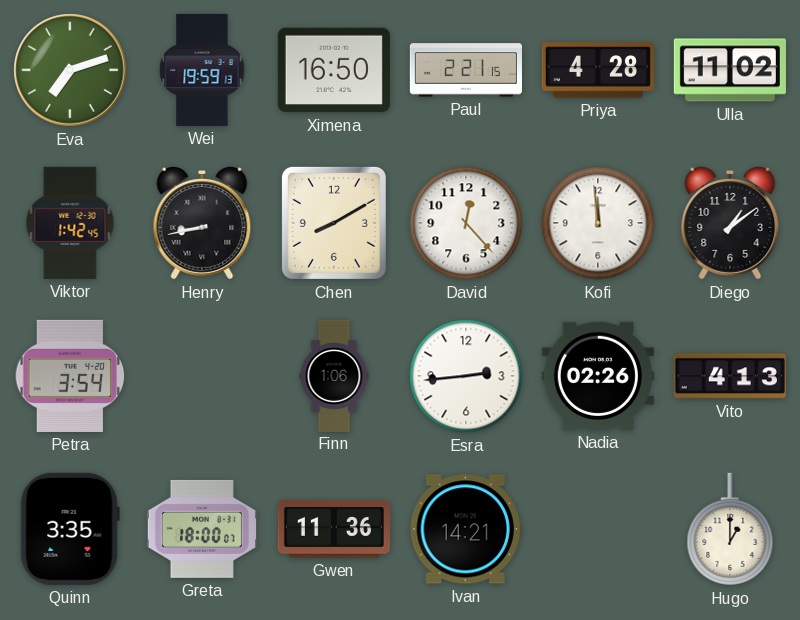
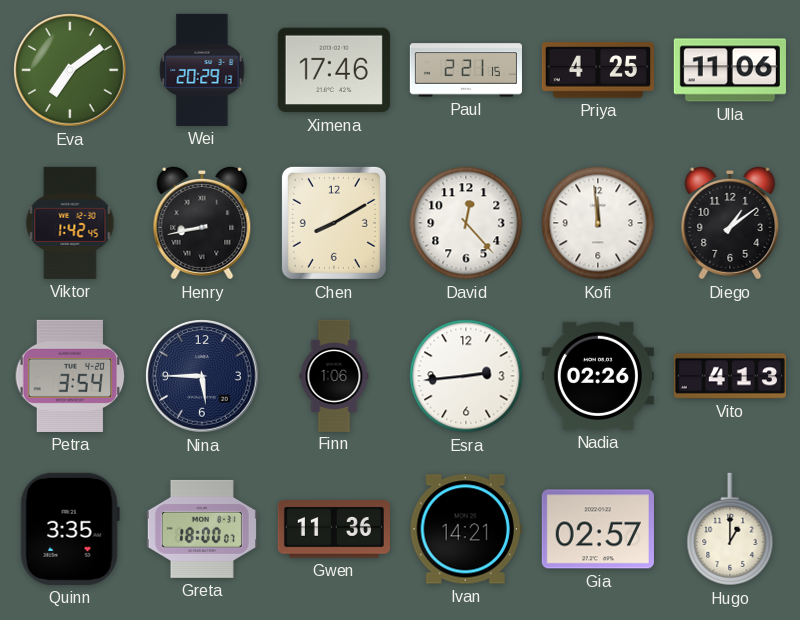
Eva: 7:12 -> 7:09
Wei: 19:59 -> 20:29
Ximena: 16:50 -> 17:46
Priya: 4:28 -> 4:25
Ulla: 11:02 -> 11:06
Nina: none -> 5:45
Gia: none -> 02:57
